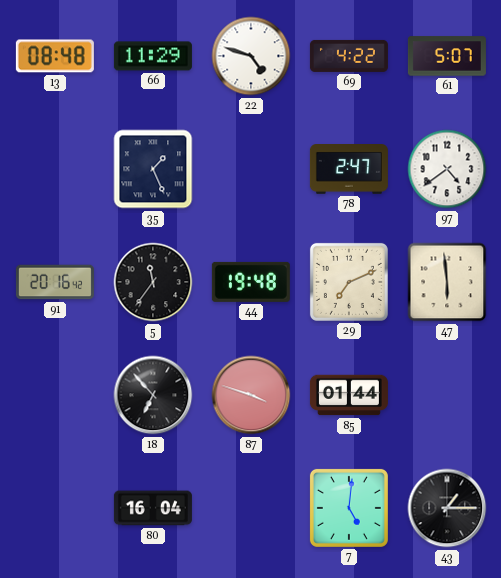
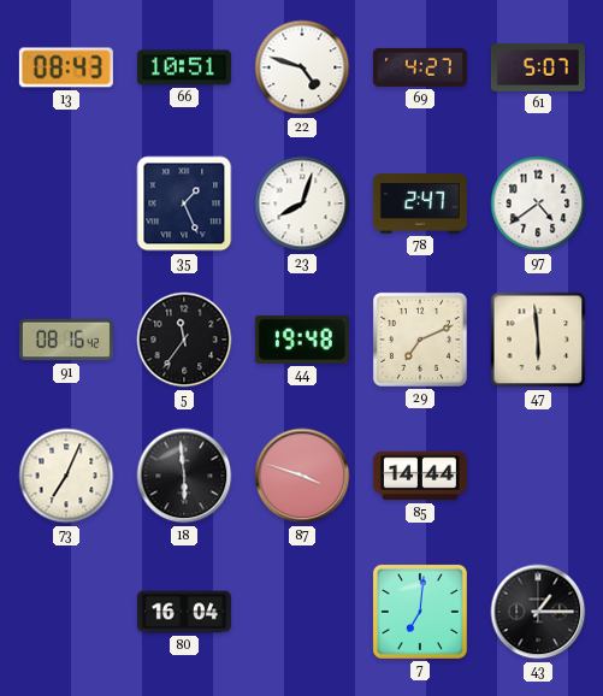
13: 08:48 -> 08:43
66: 11:29 -> 10:51
69: 4:22 -> 4:27
23: none -> 8:03
91: 20:16 -> 08:16
73: none -> 7:04
18: 6:53 -> 5:59
85: 01:44 -> 14:44
7: 5:01 -> 7:01
